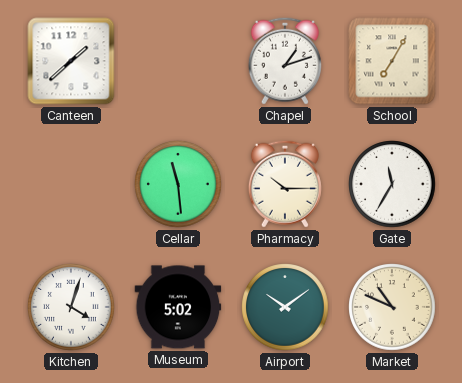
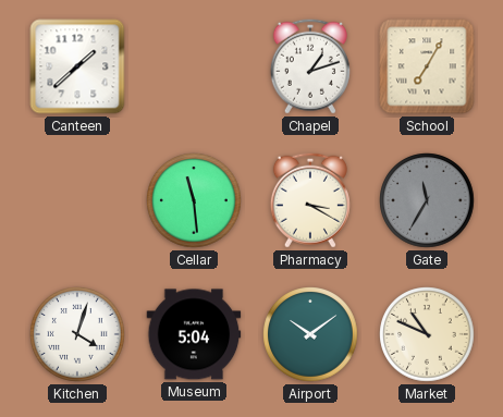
Pharmacy: 10:15 -> 3:20
Gate dial: white -> grey
Museum: 5:02 -> 5:04
